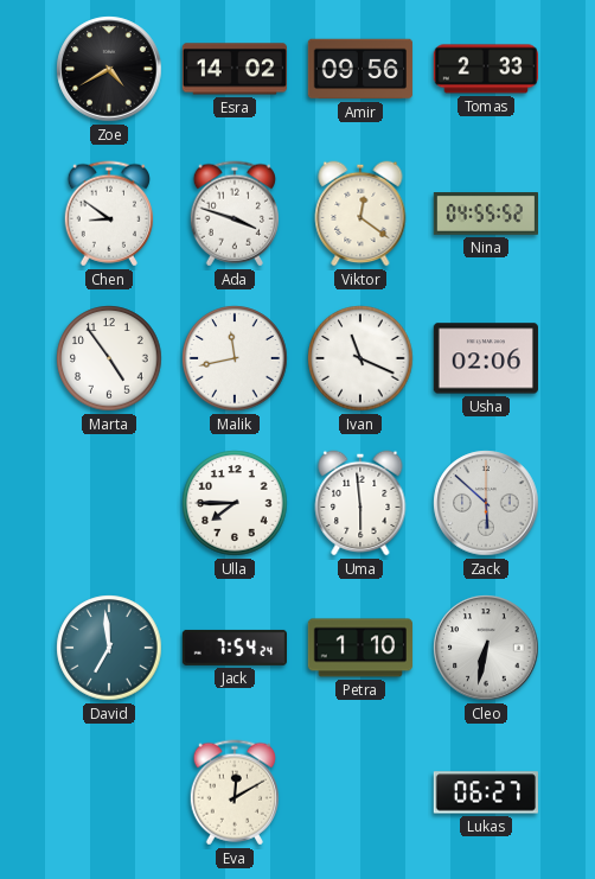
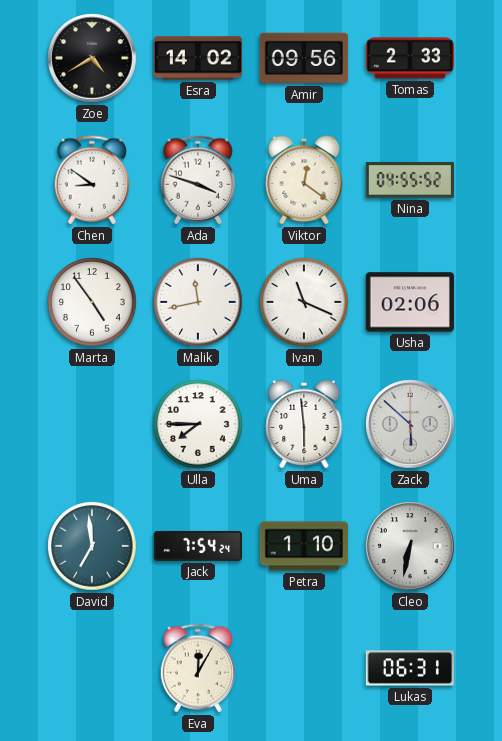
Eva: 12:10 -> 12:05
Lukas: 06:27 -> 06:31
